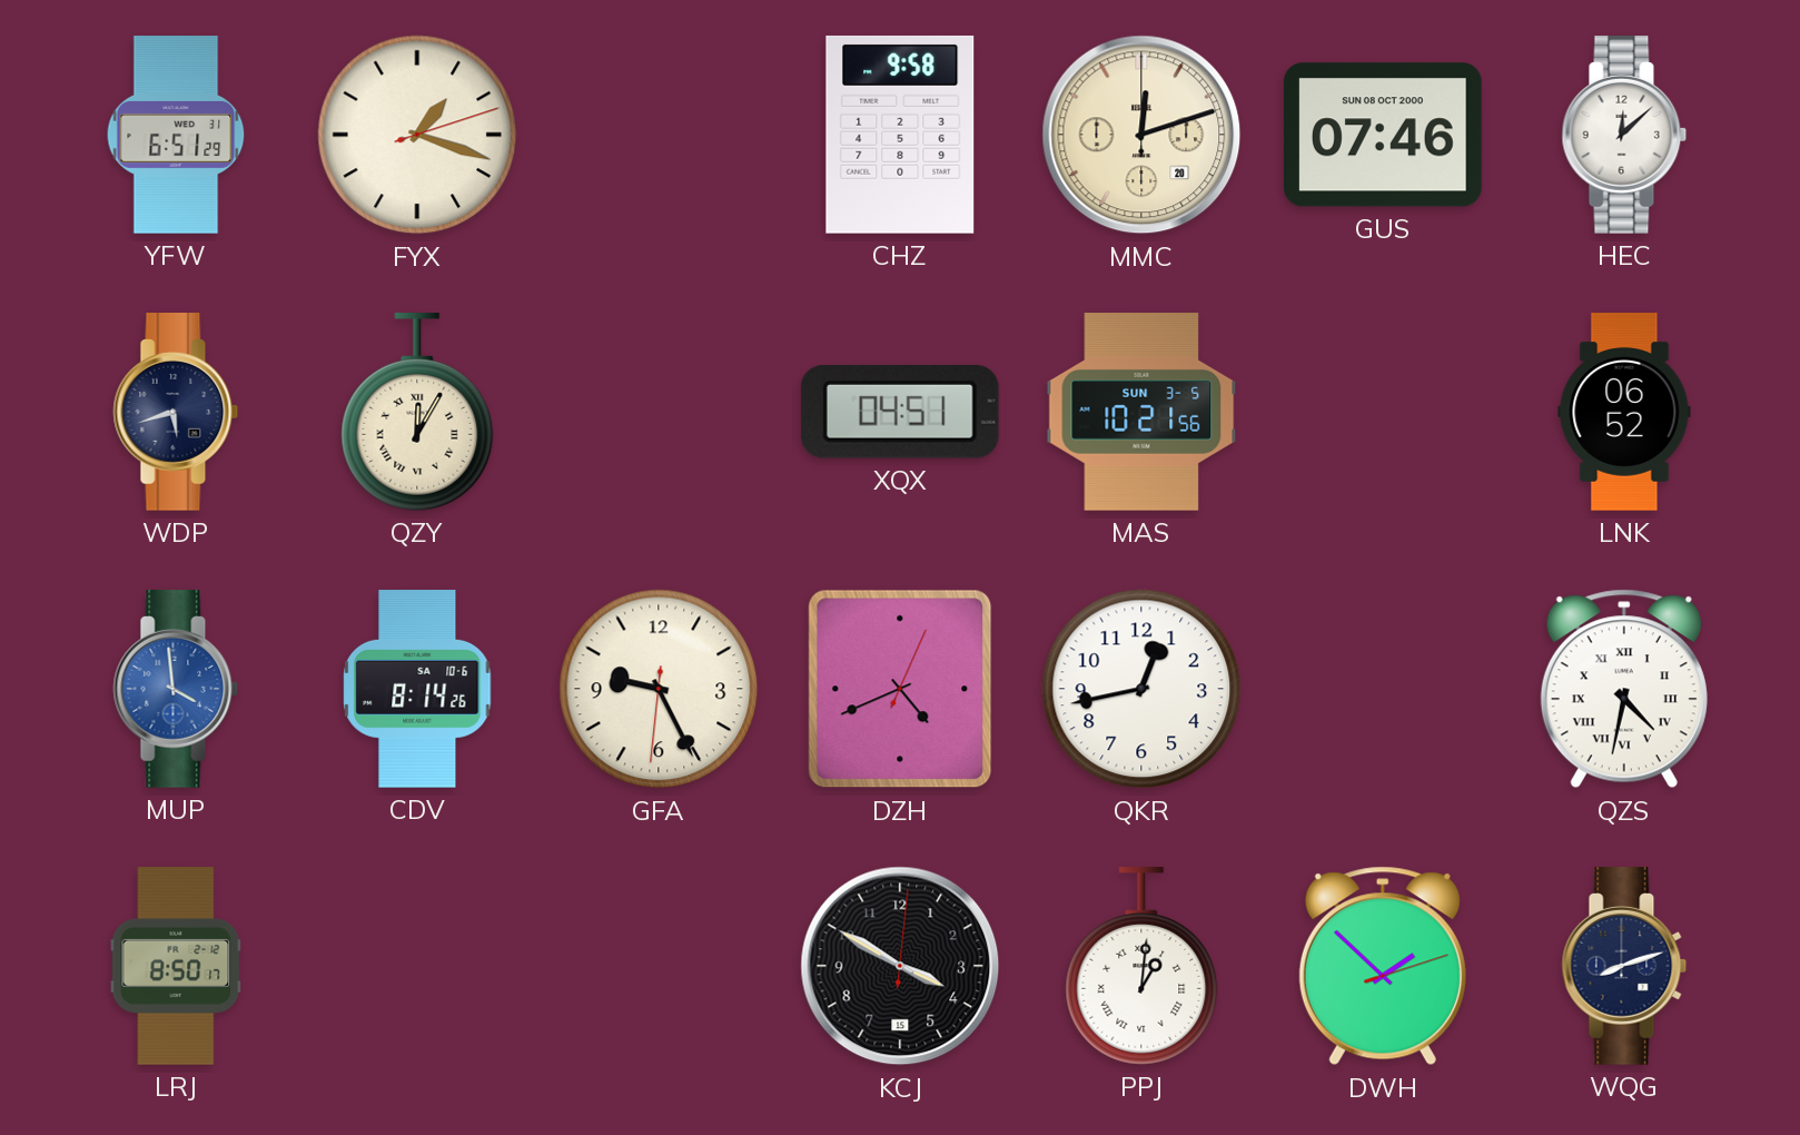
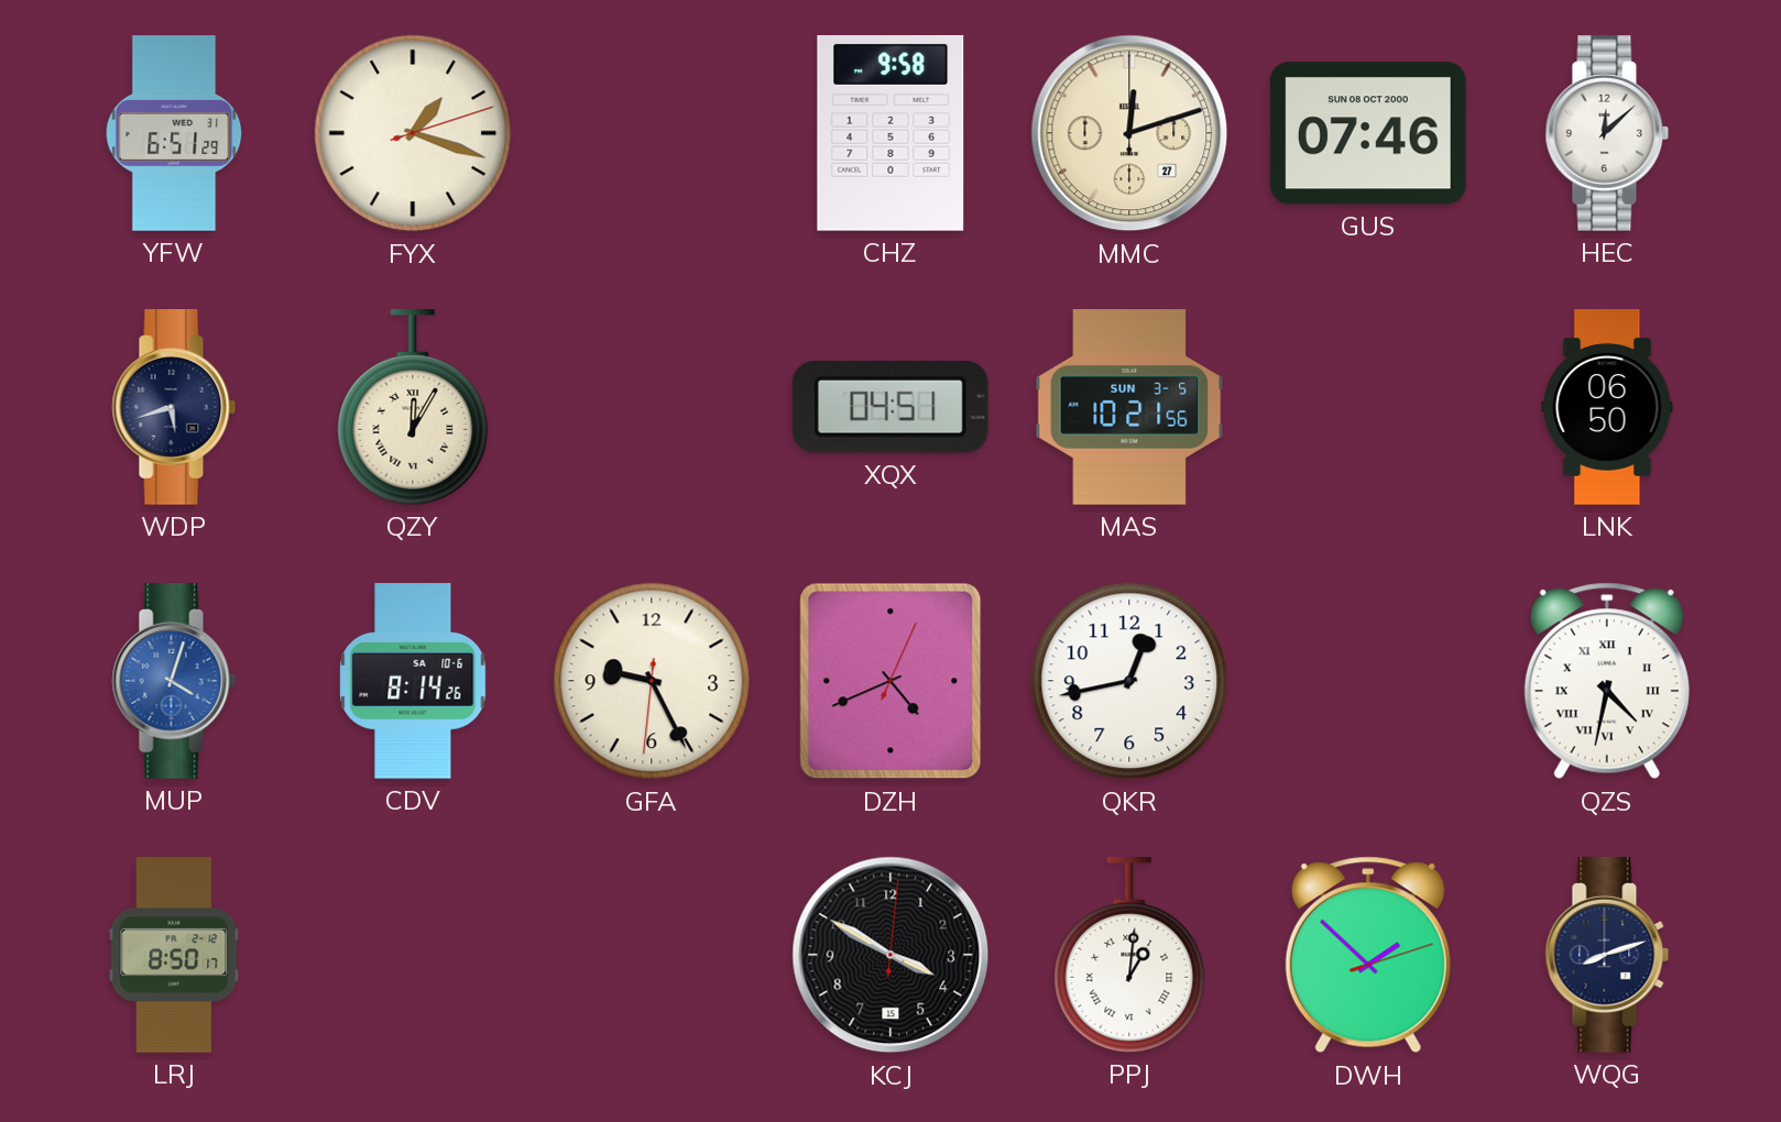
MMC date: 20 -> 27
LNK: 06:52 -> 06:50
MUP: 3:59 -> 4:03
